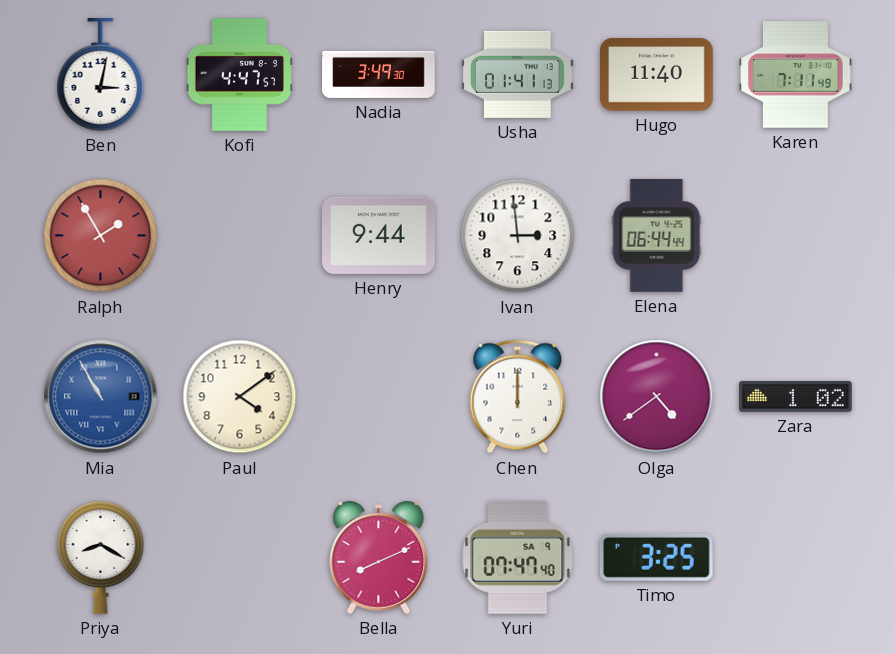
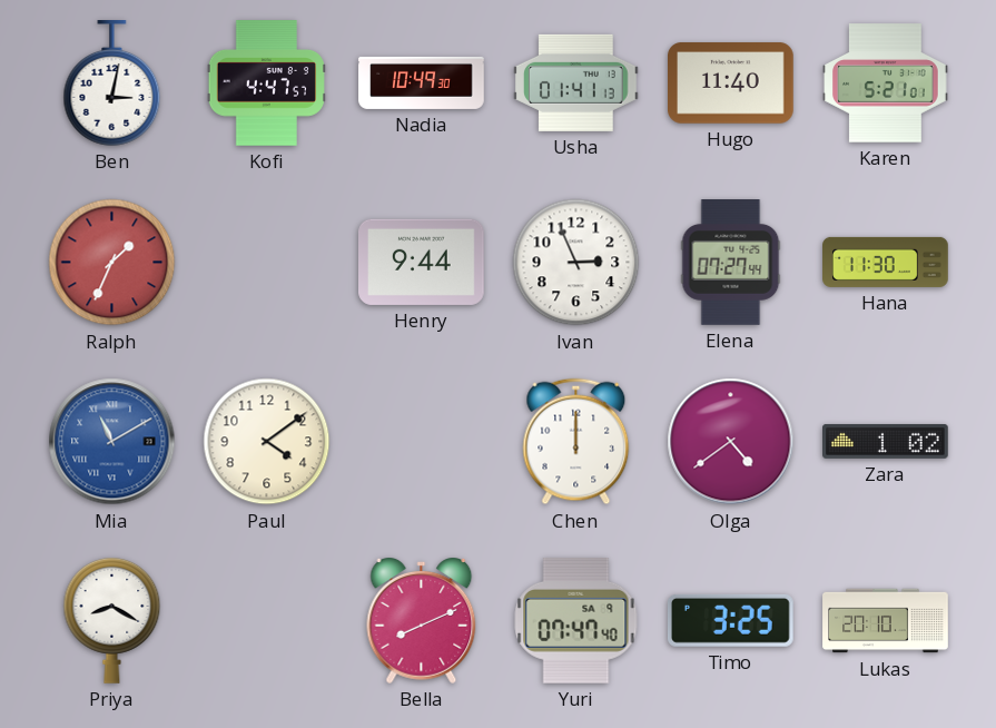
Nadia: 3:49 -> 10:49
Karen: 7:11 -> 5:21
Ralph: 1:55 -> 1:34
Ivan: 2:59 -> 2:56
Elena: 06:44 -> 07:27
Hana: none -> 11:30
Mia: 10:55 -> 11:10
Lukas: none -> 20:10
